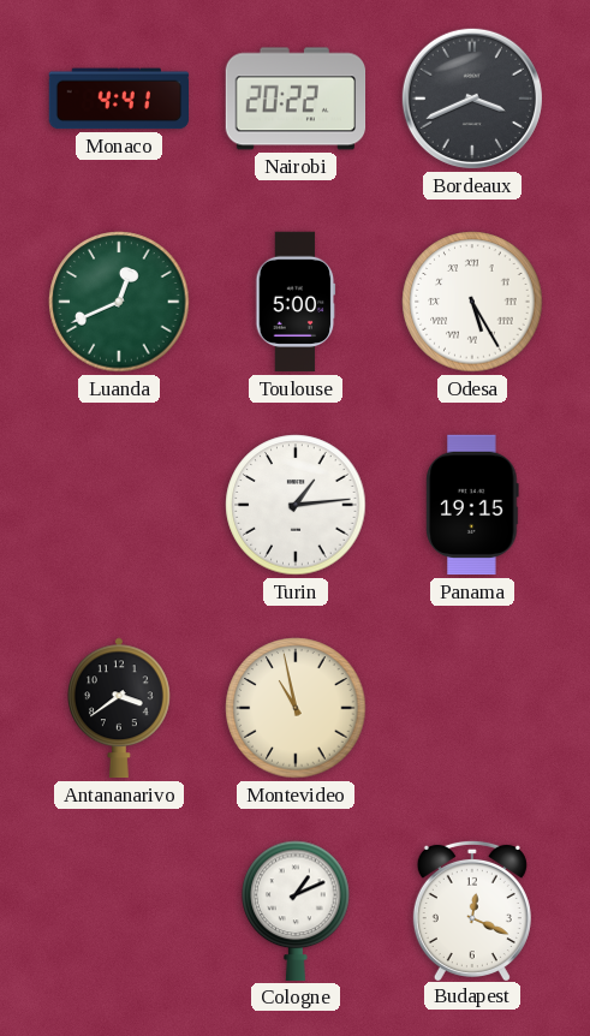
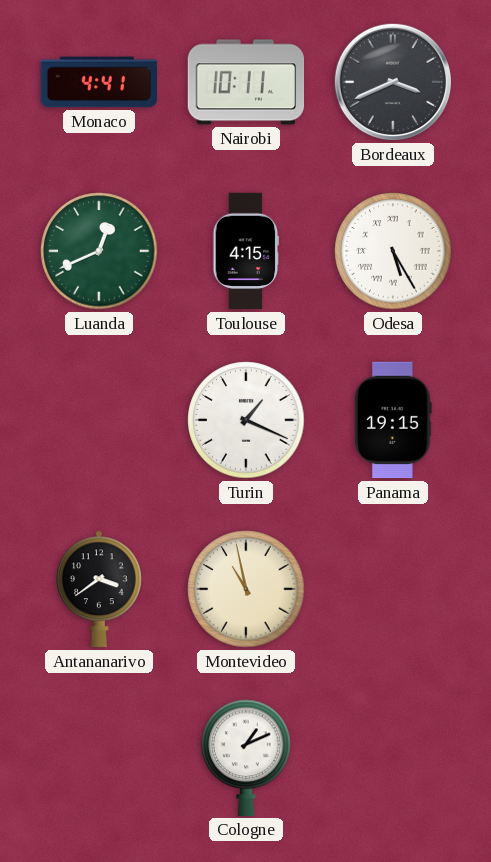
Nairobi: 20:22 -> 10:11
Toulouse: 5:00 -> 4:15
Turin: 1:14 -> 1:19
Budapest: 12:19 -> none
